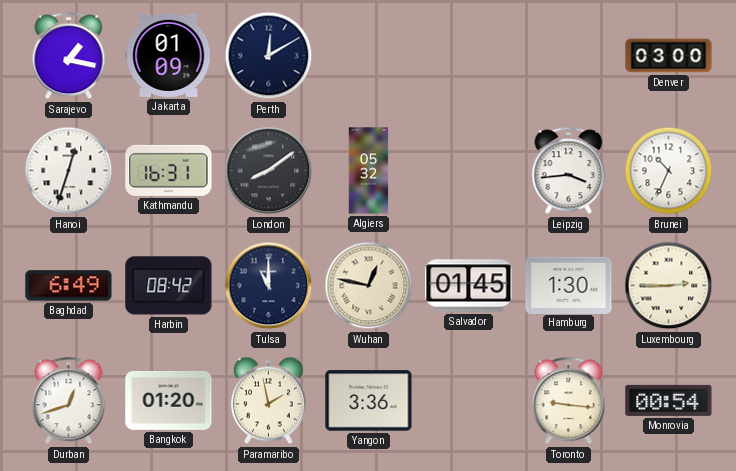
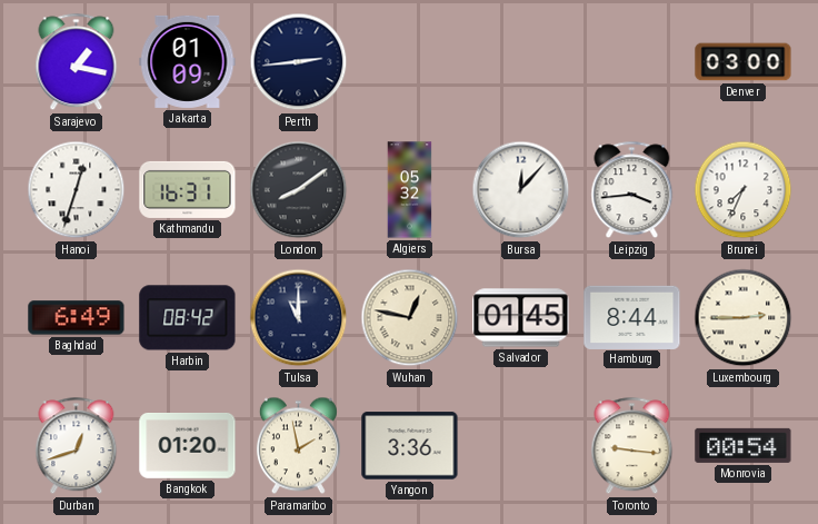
Perth: 12:10 -> 2:44
Bursa: none -> 12:07
Brunei: 10:34 -> 7:34
Hamburg: 1:30 -> 8:44
